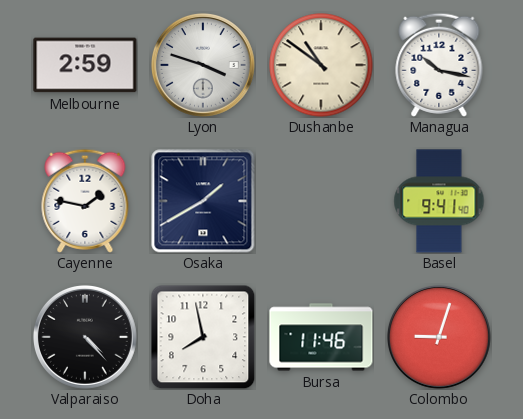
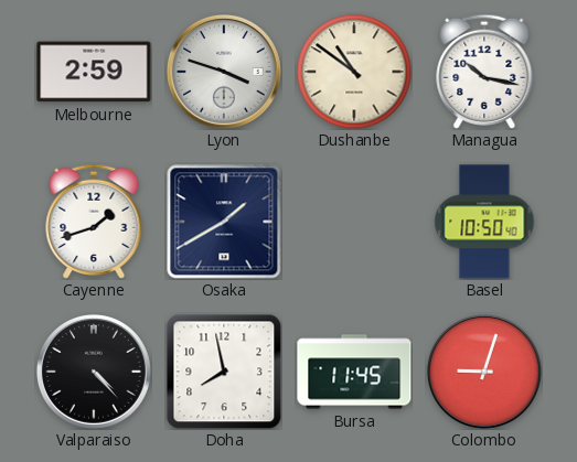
Cayenne: 1:47 -> 1:42
Basel: 9:41 -> 10:50
Bursa: 11:46 -> 11:45
